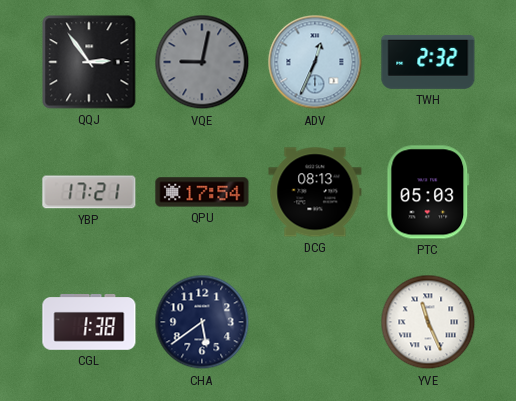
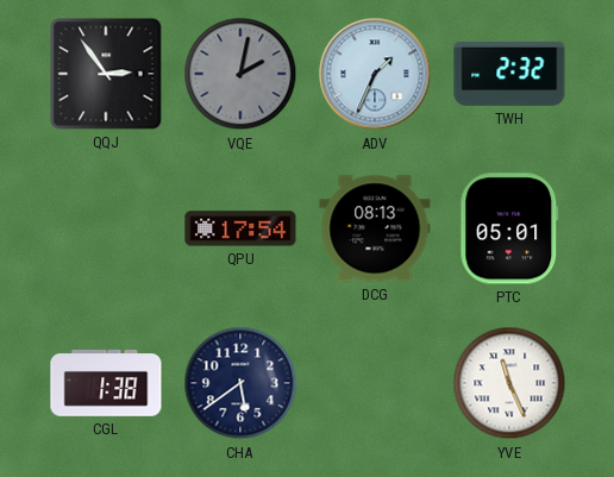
VQE: 9:02 -> 2:02
ADV: 12:34 -> 1:34
YBP: 17:21 -> none
PTC: 05:03 -> 05:01
